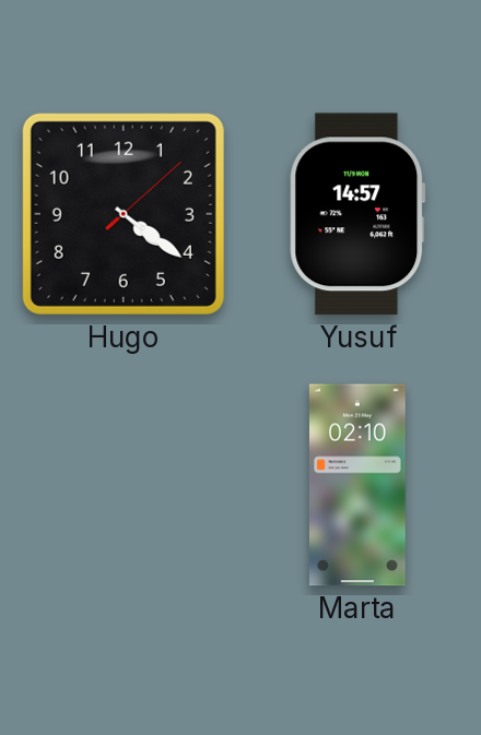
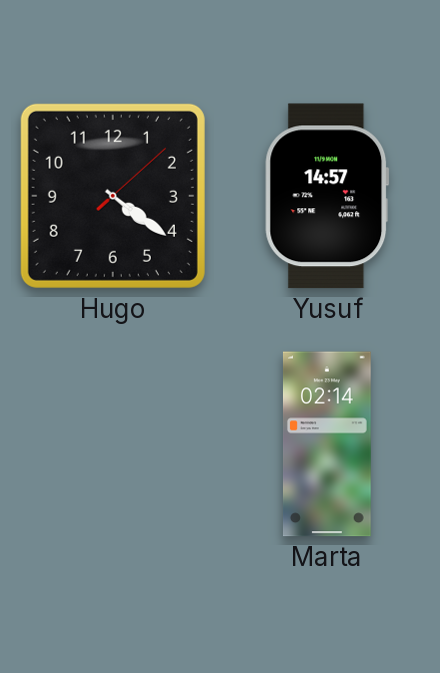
Marta: 02:10 -> 02:14
